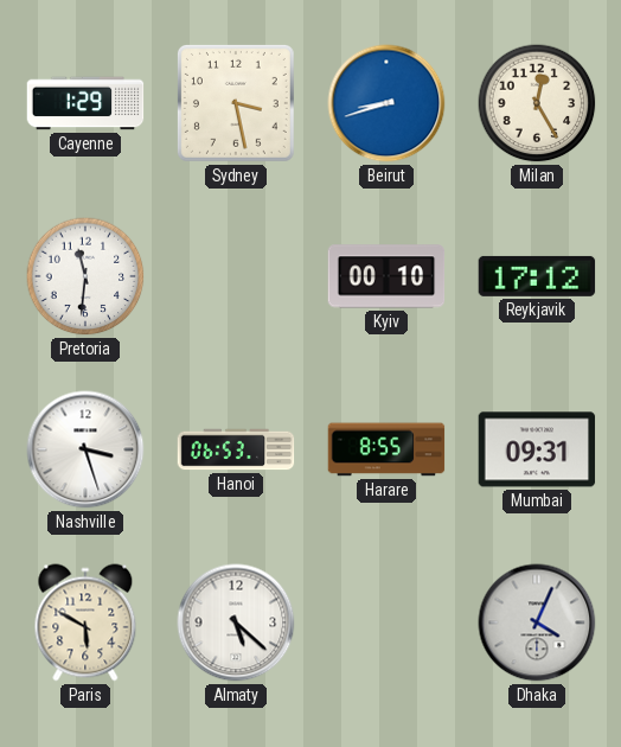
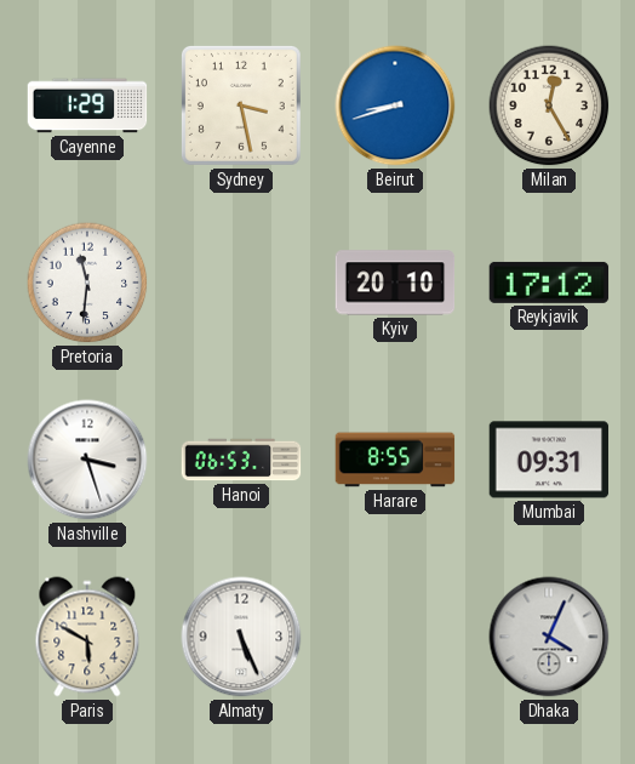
Kyiv: 00:10 -> 20:10
Almaty: 5:22 -> 5:26
